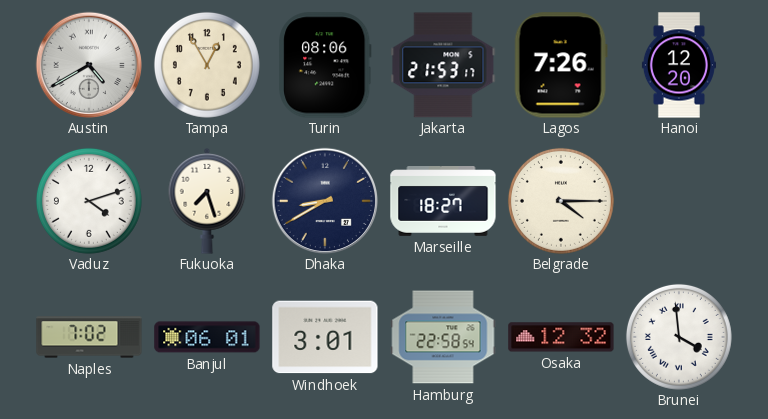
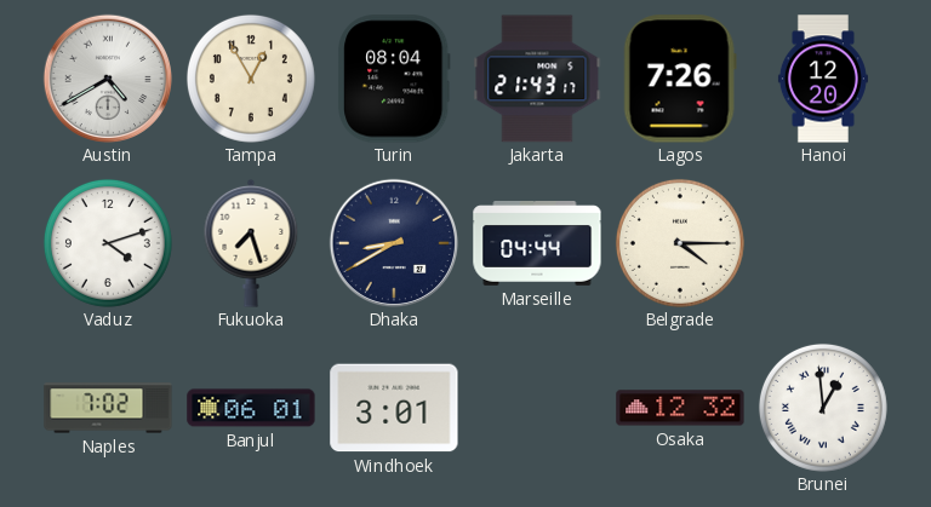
Turin: 08:06 -> 08:04
Jakarta: 21:53 -> 21:43
Marseille: 18:27 -> 04:44
Hamburg: 22:58 -> none
Brunei: 3:59 -> 12:59
